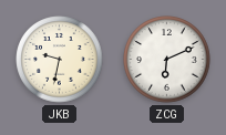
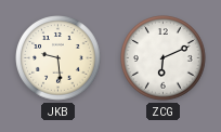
JKB: 9:32 -> 9:29
